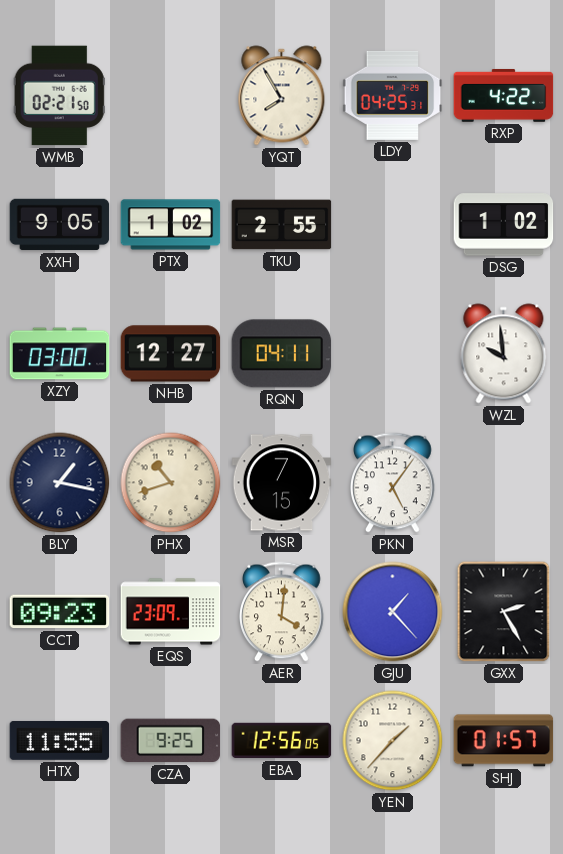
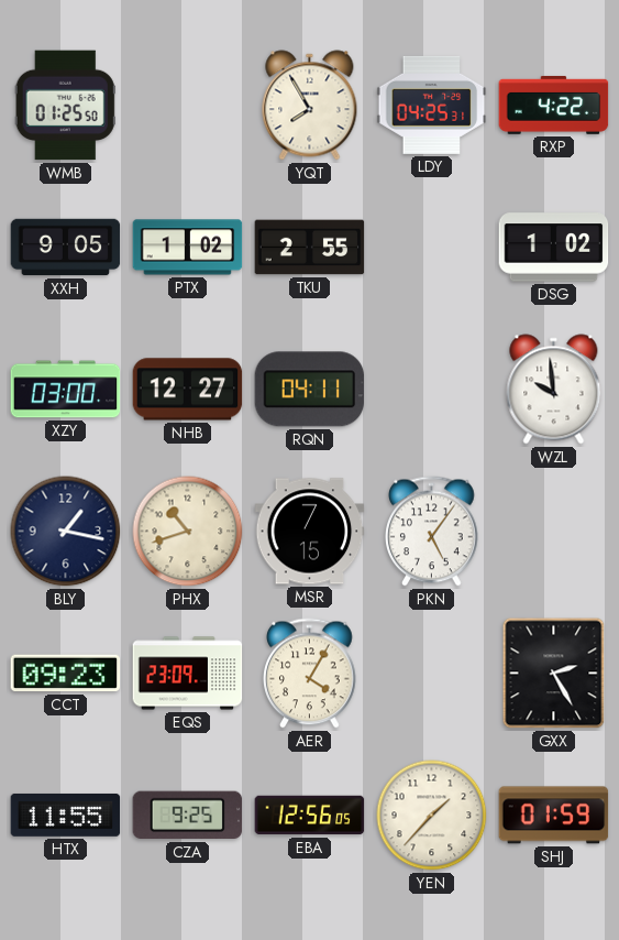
WMB: 02:21 -> 01:25
AER: 4:01 -> 4:05
GJU: 1:23 -> none
SHJ: 01:57 -> 01:59
